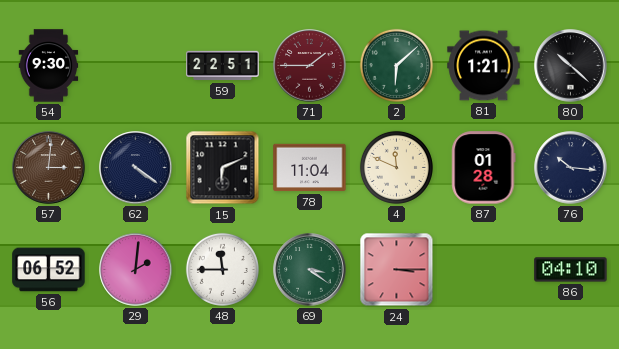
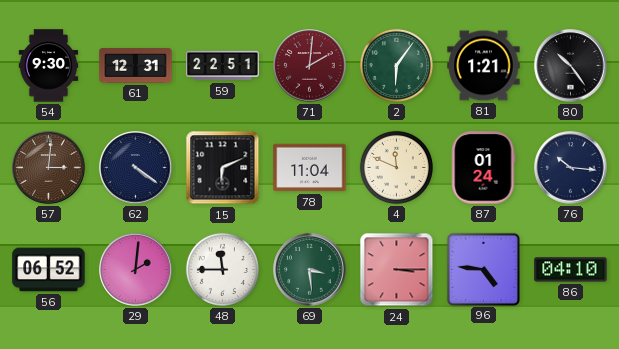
61: none -> 12:31
71: 1:45 -> 2:01
2: 6:08 -> 6:06
80: 10:22 -> 10:24
87: 01:28 -> 01:24
69: 3:21 -> 3:29
96: none -> 4:46
